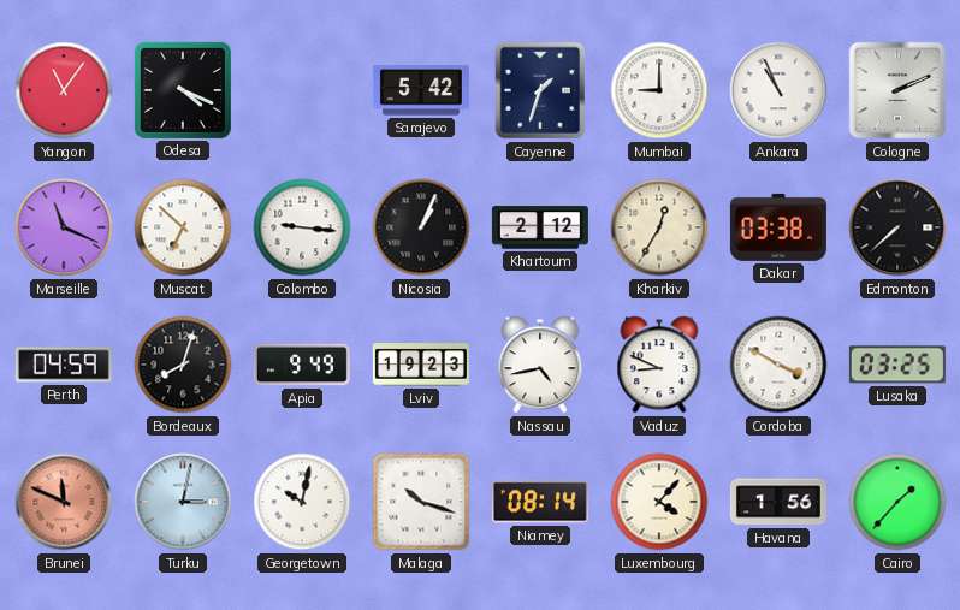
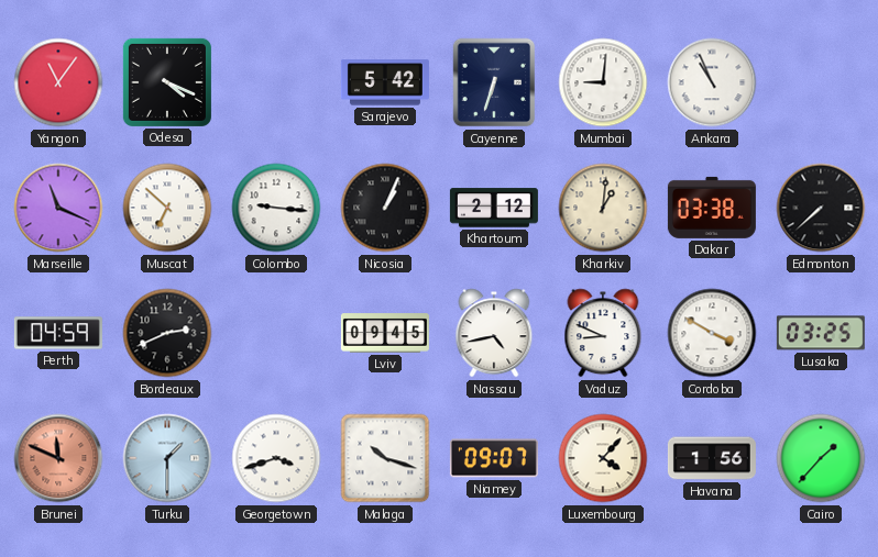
Cayenne: 1:33 -> 6:33
Mumbai: 9:00 -> 9:01
Cologne: 2:11 -> none
Kharkiv: 12:35 -> 1:01
Bordeaux: 8:03 -> 2:41
Apia: 9:49 -> none
Lviv: 19:23 -> 09:45
Turku: 3:02 -> 1:30
Georgetown: 10:02 -> 3:42
Niamey: 08:14 -> 09:07
